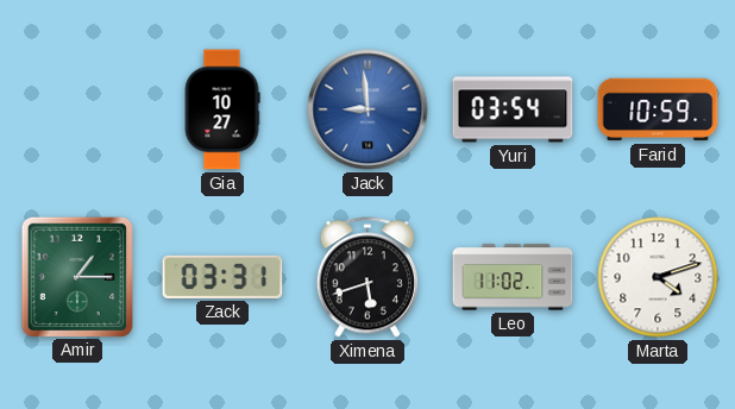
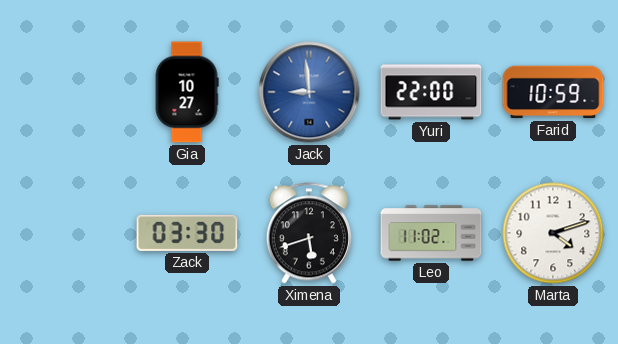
Yuri: 03:54 -> 22:00
Amir: 1:15 -> none
Zack: 03:31 -> 03:30
